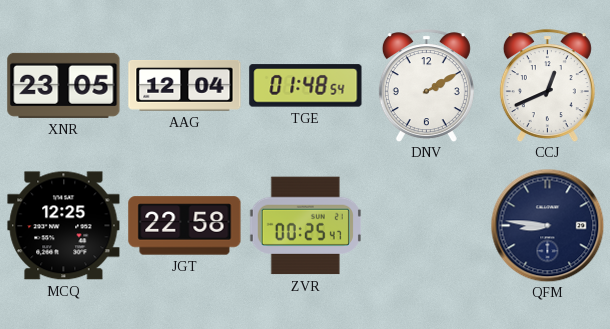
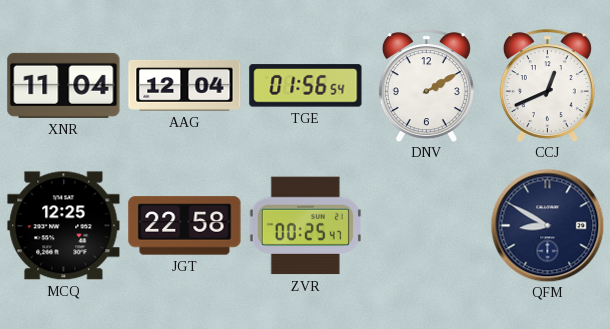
XNR: 23:05 -> 11:04
TGE: 01:48 -> 01:56
QFM: 8:46 -> 8:50
